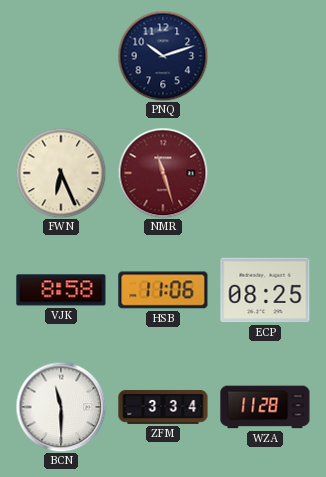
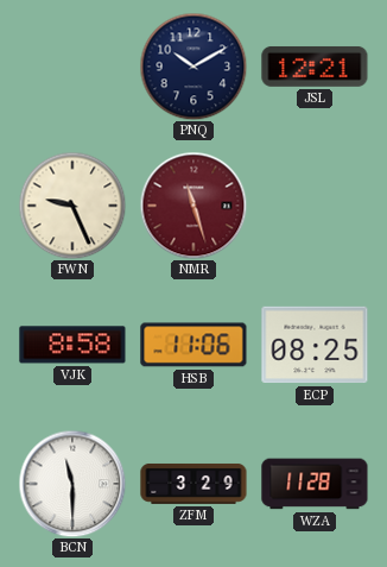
PNQ: 10:12 -> 10:10
JSL: none -> 12:21
FWN: 6:26 -> 9:26
ZFM: 3:34 -> 3:29
